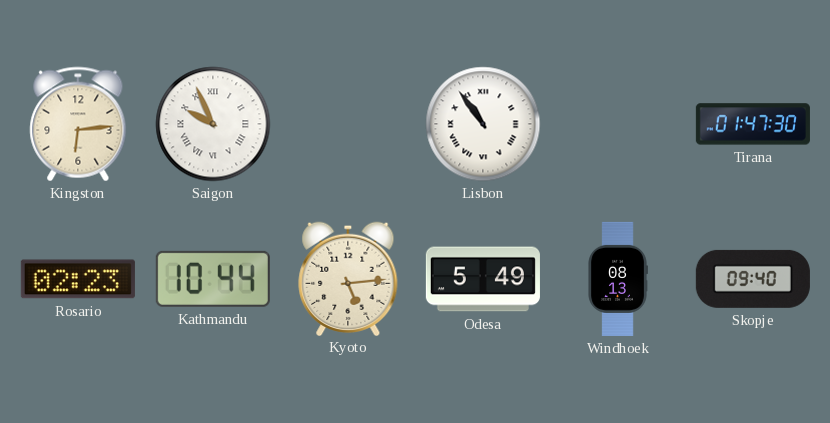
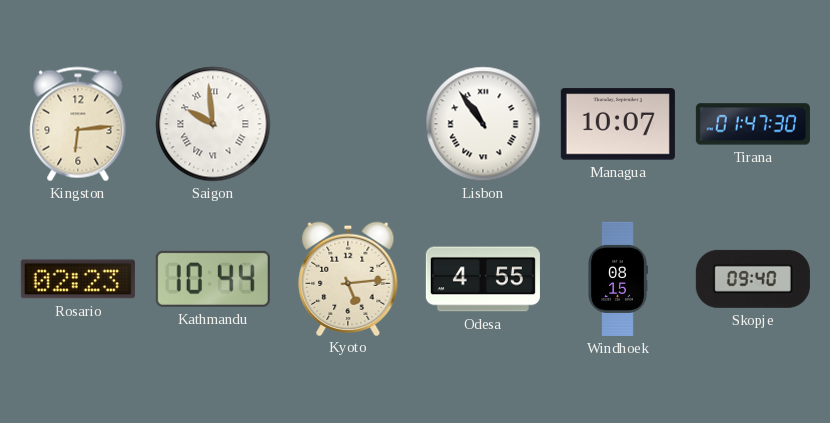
Saigon: 9:56 -> 9:59
Managua: none -> 10:07
Odesa: 5:49 -> 4:55
Windhoek: 08:13 -> 08:15
